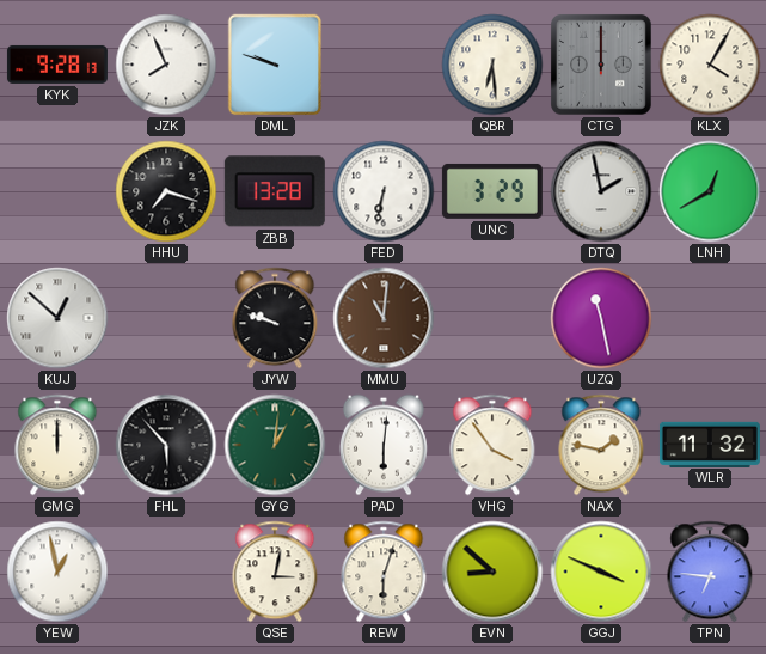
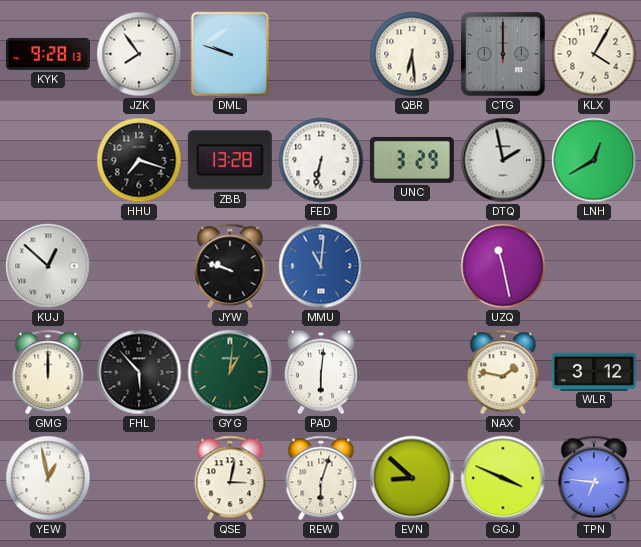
JZK: 7:56 -> 7:54
MMU dial: brown -> blue
VHG: 3:54 -> none
WLR: 11:32 -> 3:12
